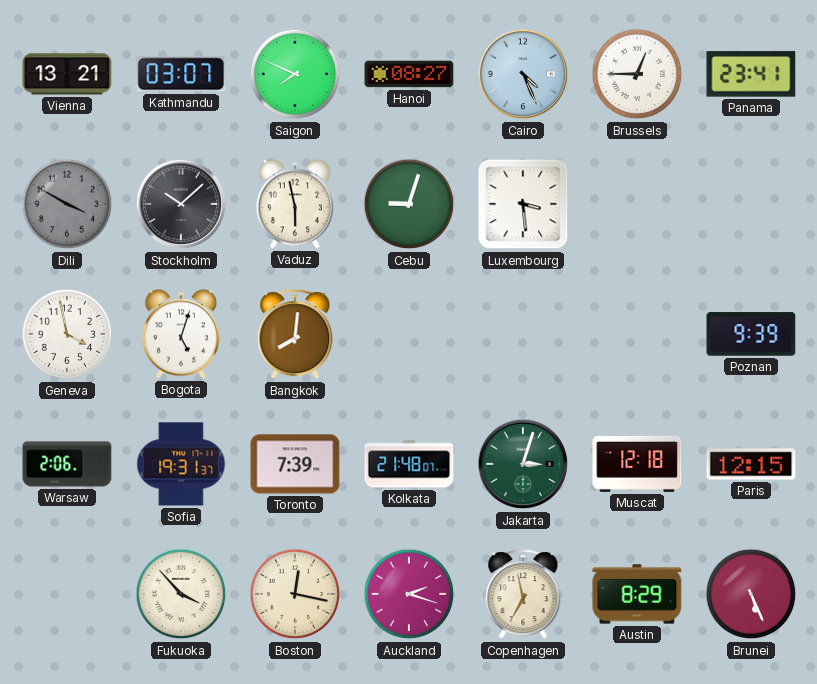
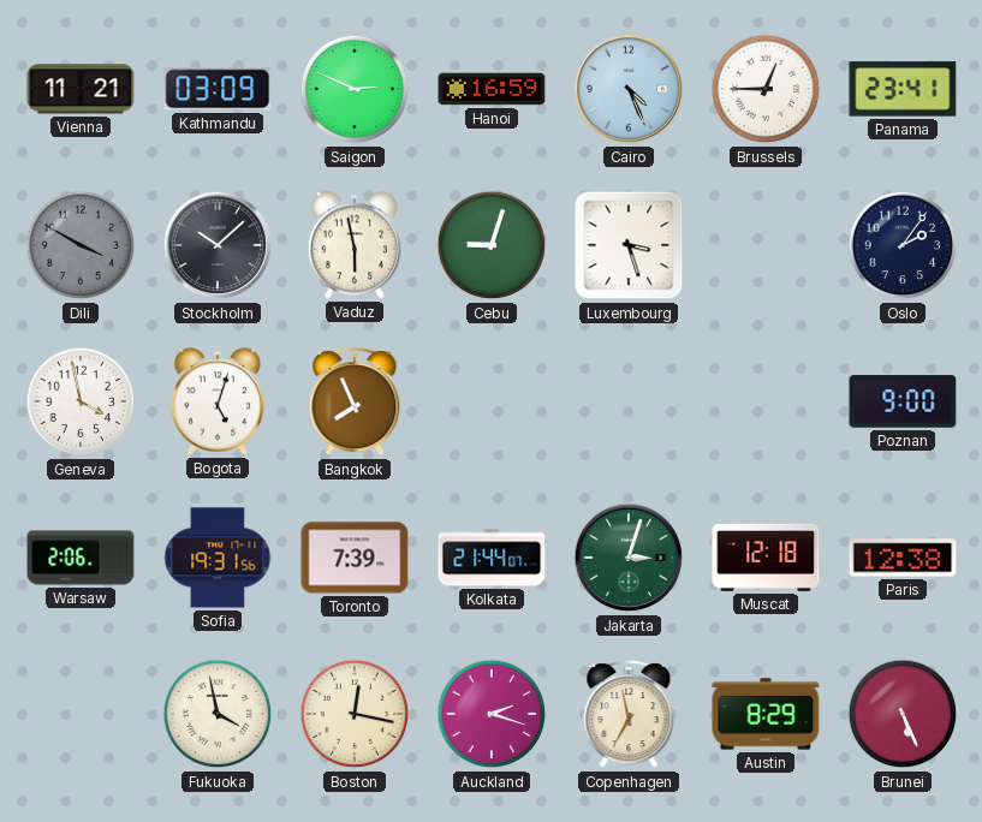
Vienna: 13:21 -> 11:21
Kathmandu: 03:07 -> 03:09
Saigon: 7:49 -> 2:49
Hanoi: 08:27 -> 16:59
Luxembourg: 3:29 -> 3:27
Oslo: none -> 2:06
Bangkok: 8:01 -> 7:56
Poznan: 9:39 -> 9:00
Sofia: 19:31:37 -> 19:31:56
Kolkata: 21:48 -> 21:44
Paris: 12:15 -> 12:38
Fukuoka: 3:53 -> 3:58
